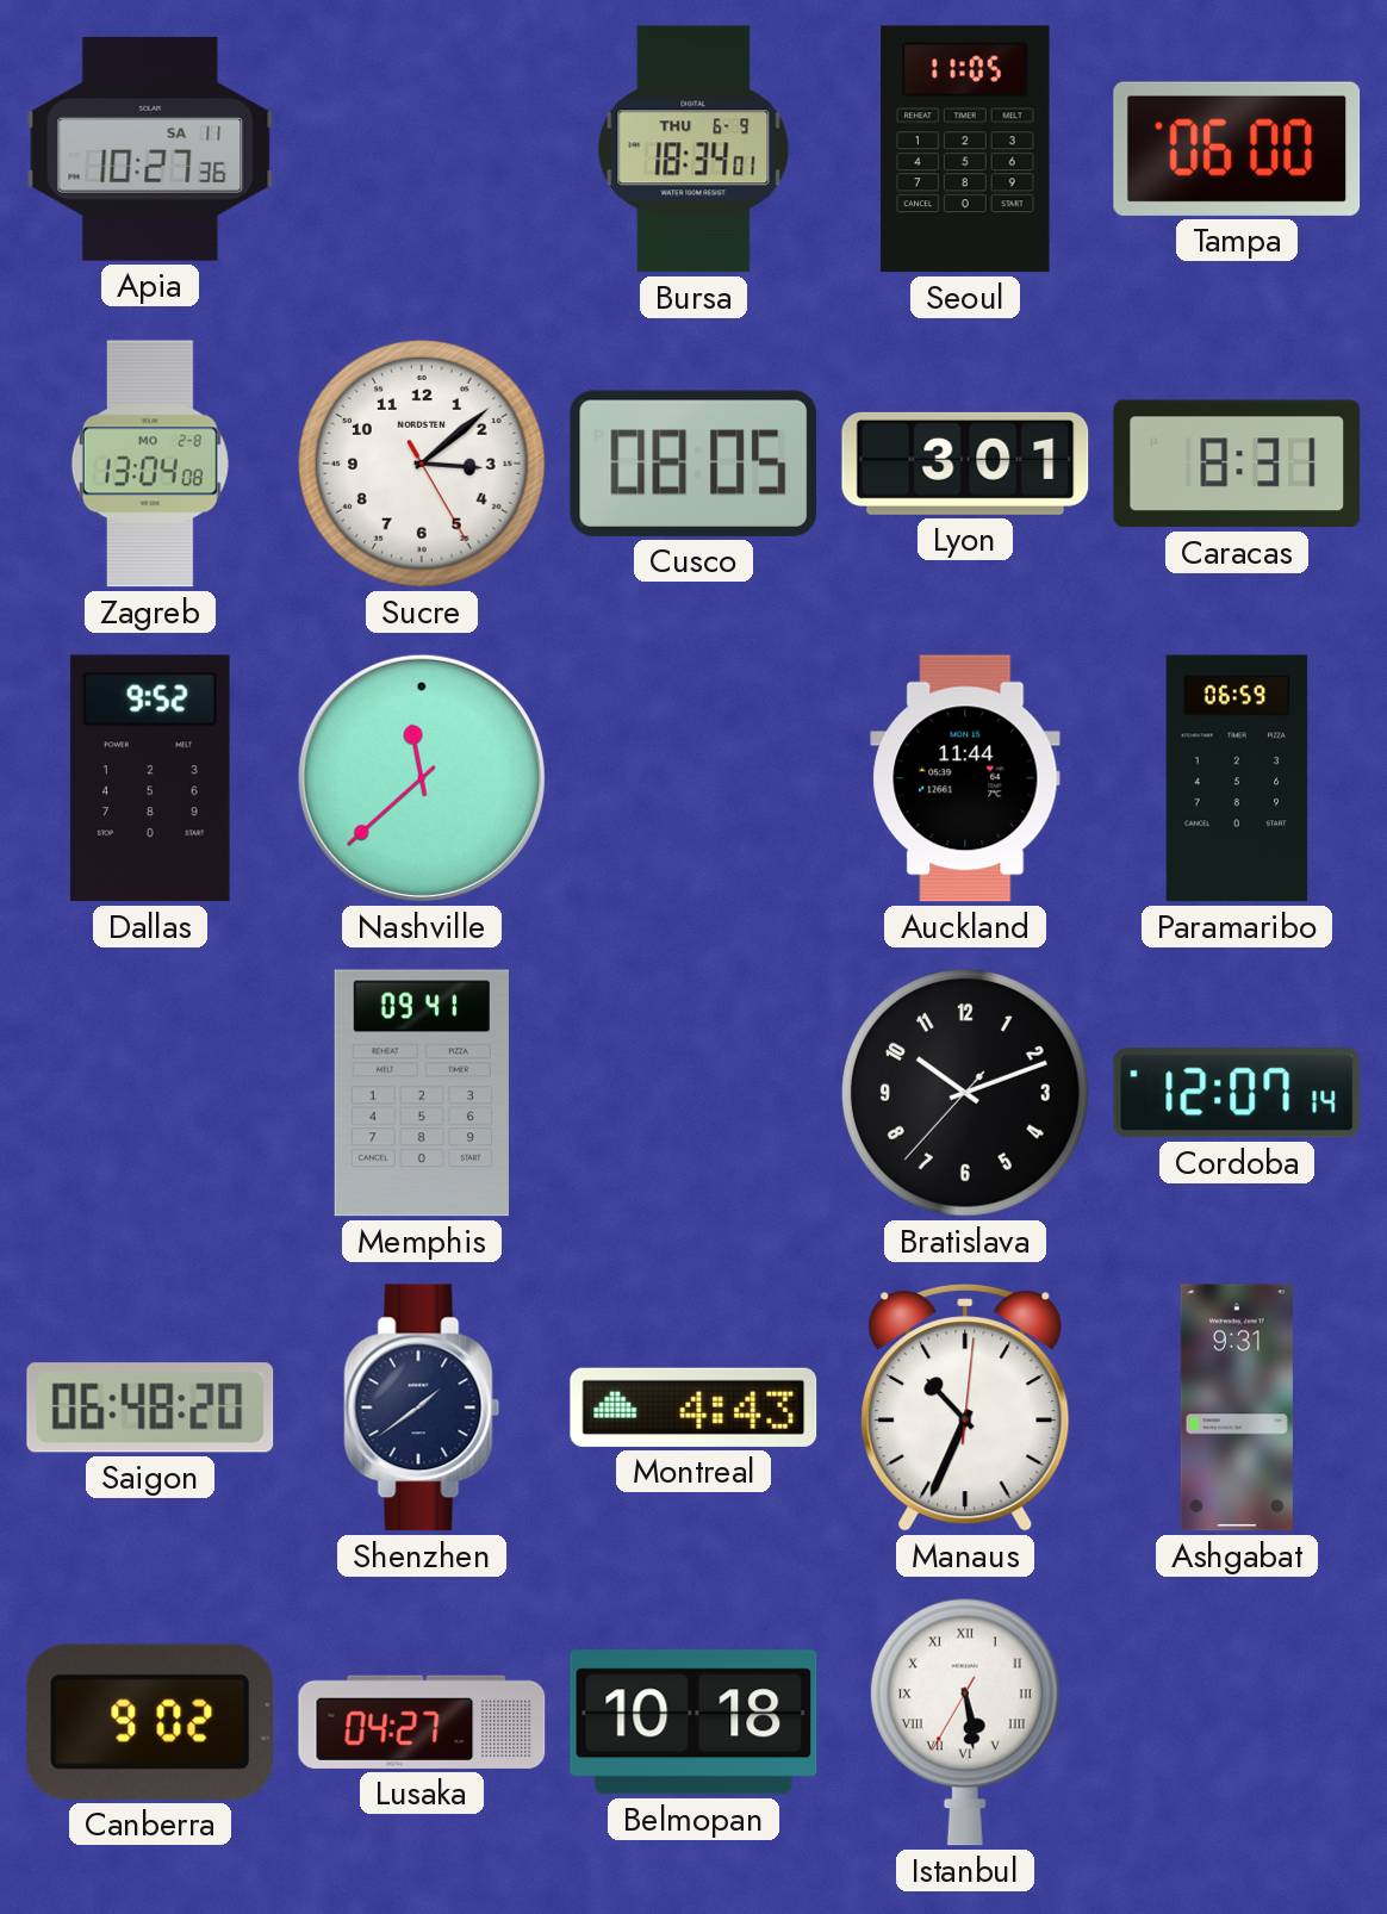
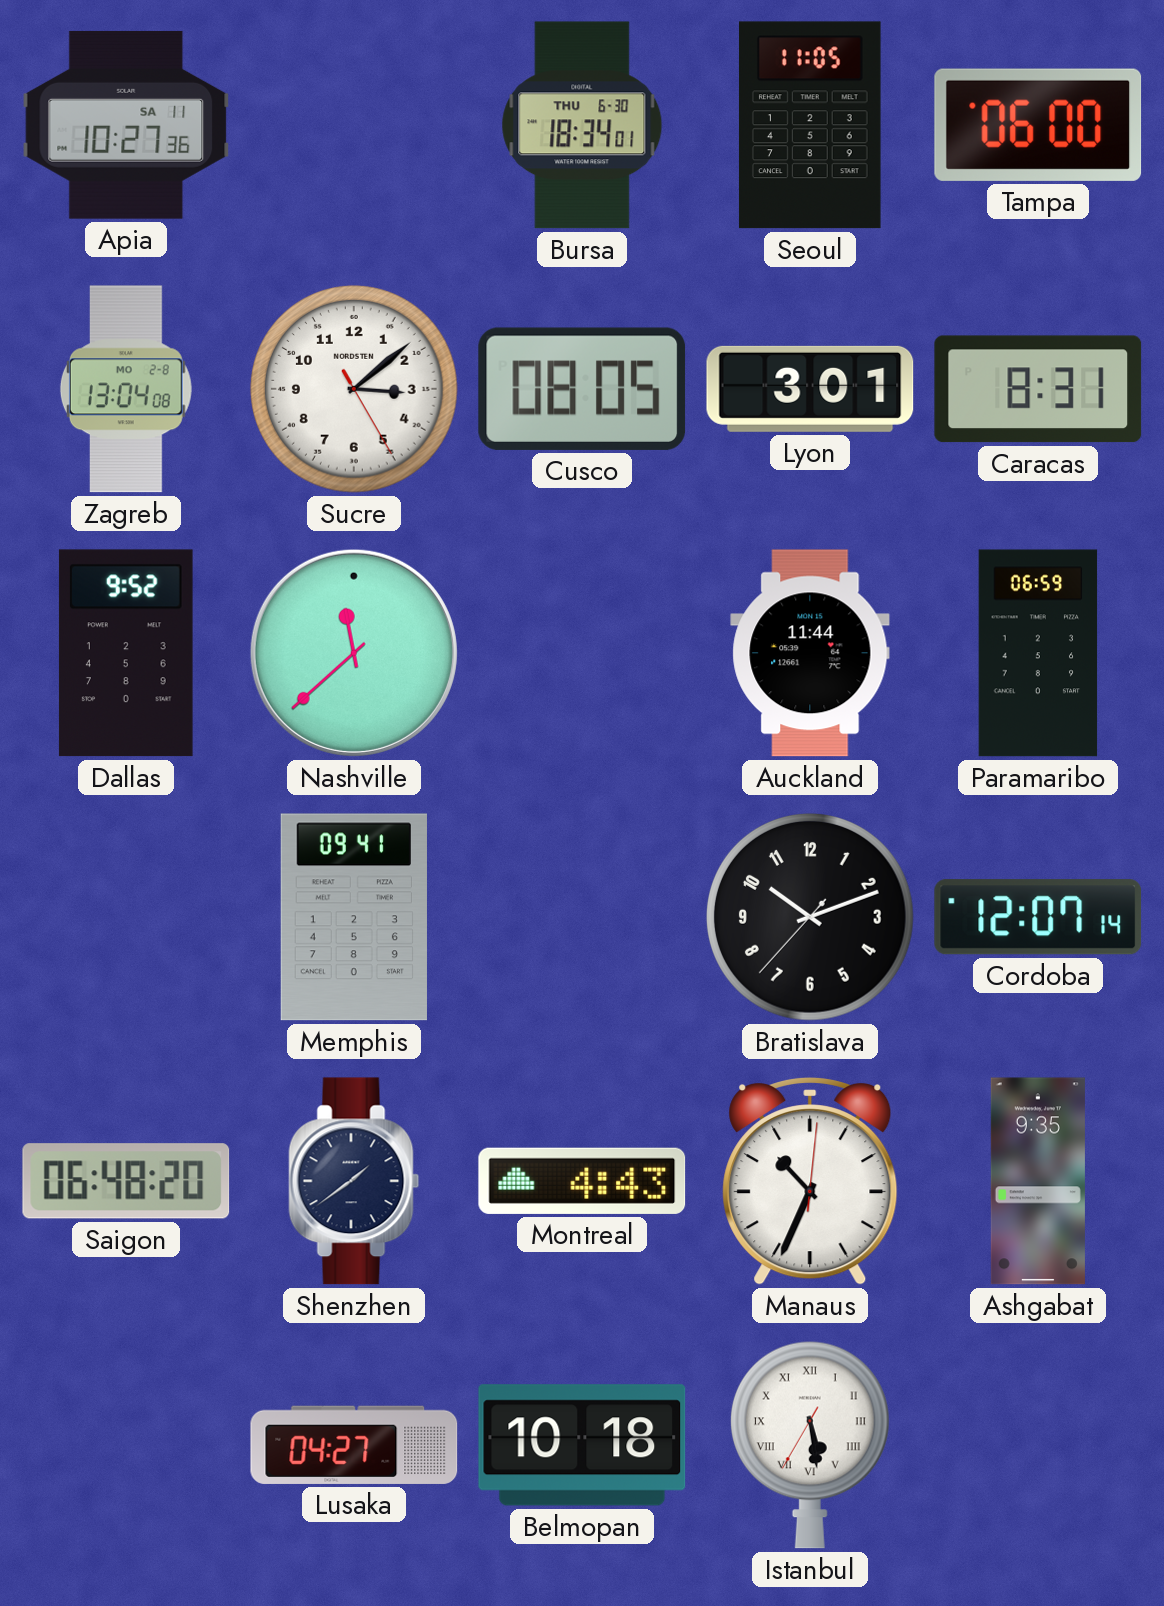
Bursa date: THU 6-9 -> THU 6-30
Ashgabat: 9:31 -> 9:35
Canberra: 9:02 -> none
